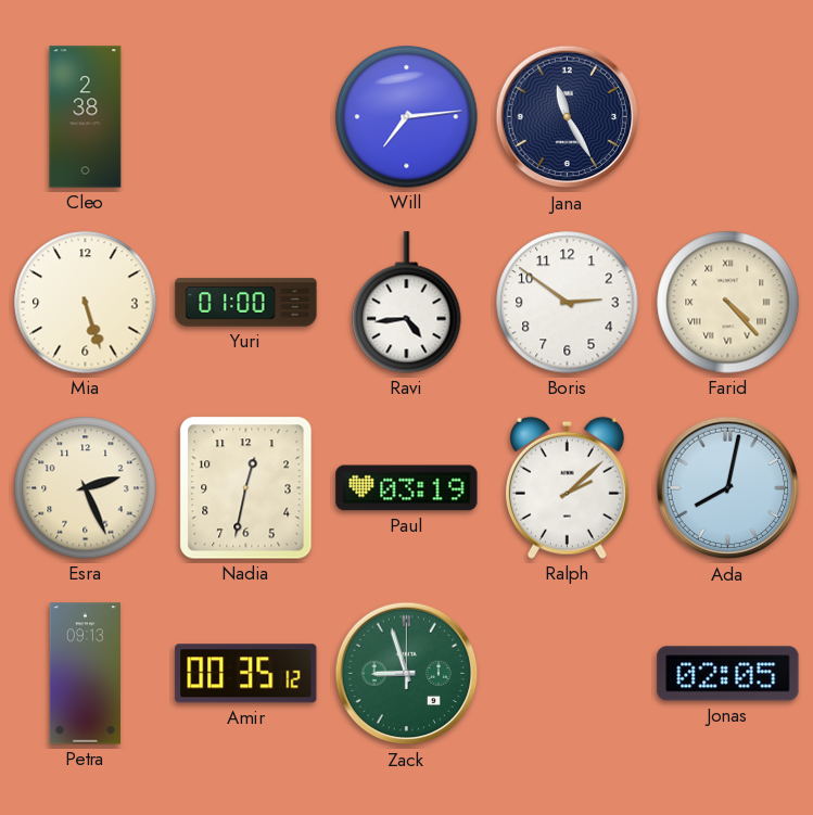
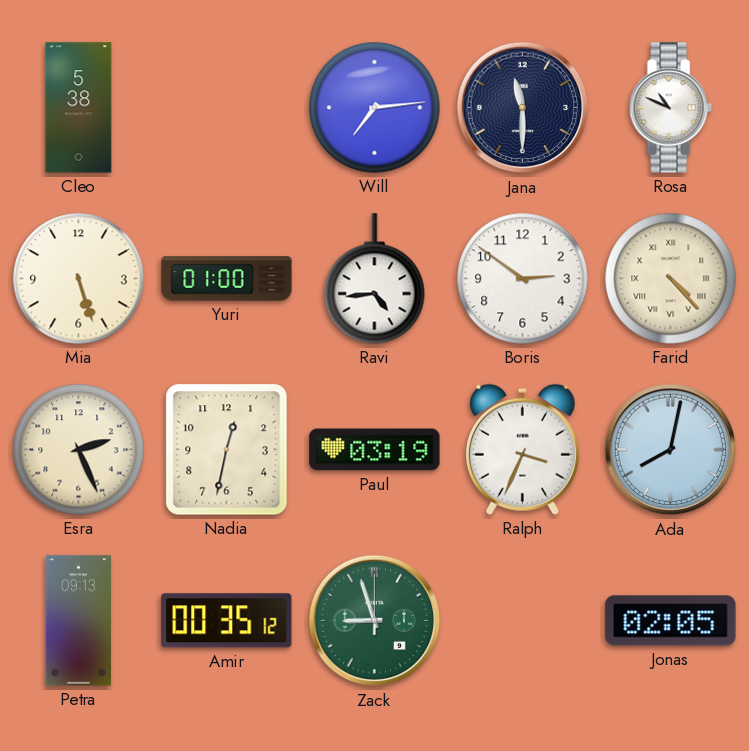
Cleo: 2:38 -> 5:38
Jana: 11:25 -> 11:30
Rosa: none -> 10:49
Ralph: 2:08 -> 3:34
